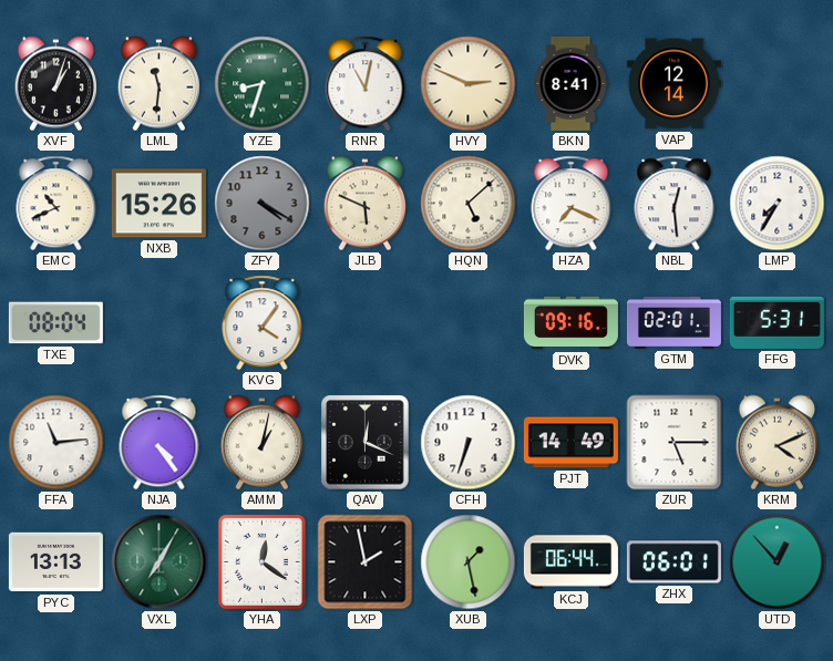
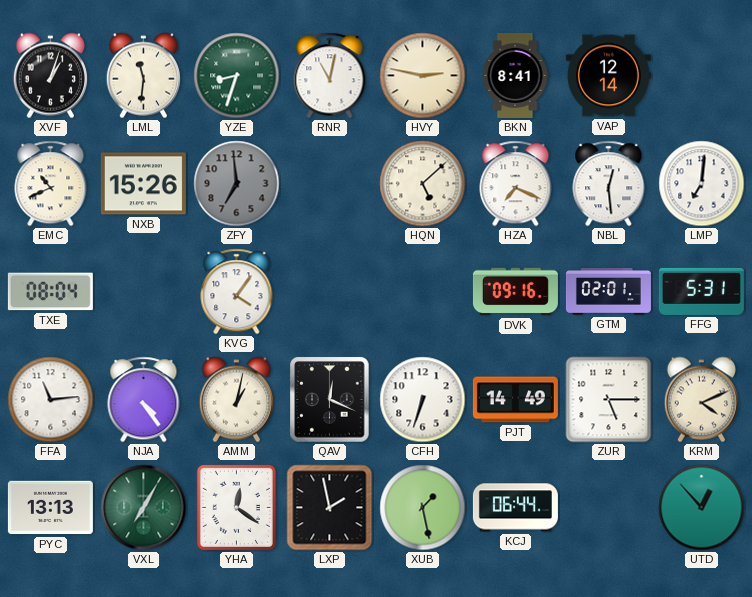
HVY: 2:49 -> 2:47
ZFY: 4:20 -> 6:59
JLB: 5:49 -> none
LMP: 7:35 -> 7:01
ZHX: 06:01 -> none
